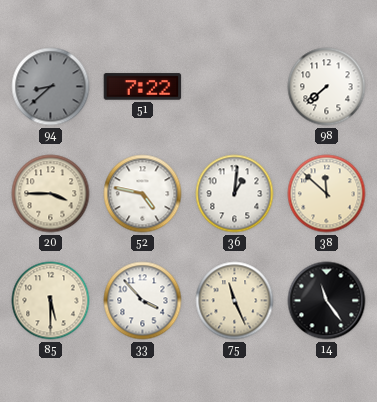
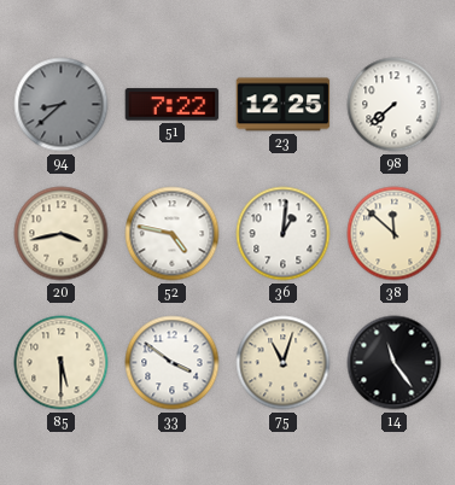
23: none -> 12:25
20: 3:45 -> 3:43
33: 3:53 -> 3:51
75: 11:26 -> 11:03
